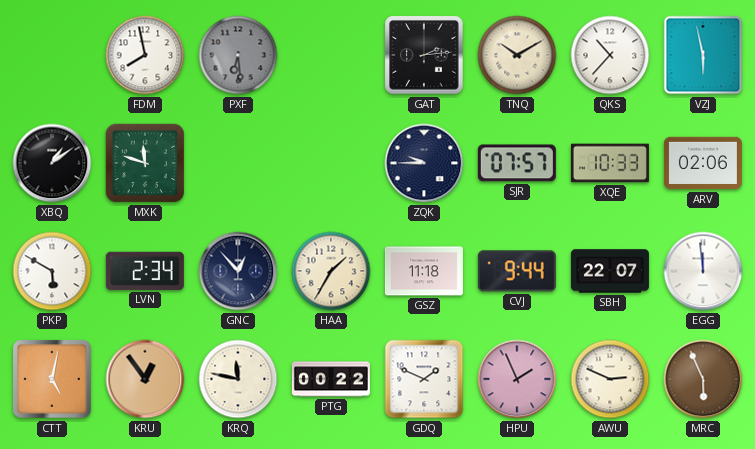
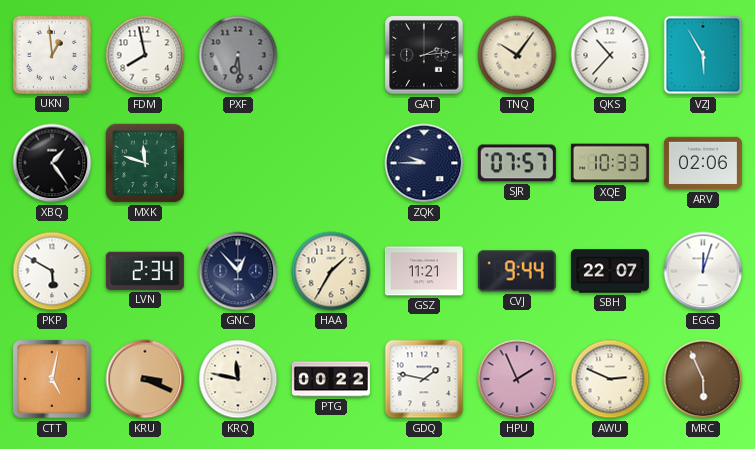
UKN: none -> 12:59
TNQ: 10:10 -> 10:06
VZJ: 5:58 -> 5:55
XBQ: 1:09 -> 1:24
GSZ: 11:18 -> 11:21
EGG: 11:59 -> 12:03
KRU: 12:54 -> 3:19
GDQ: 1:49 -> 1:47
